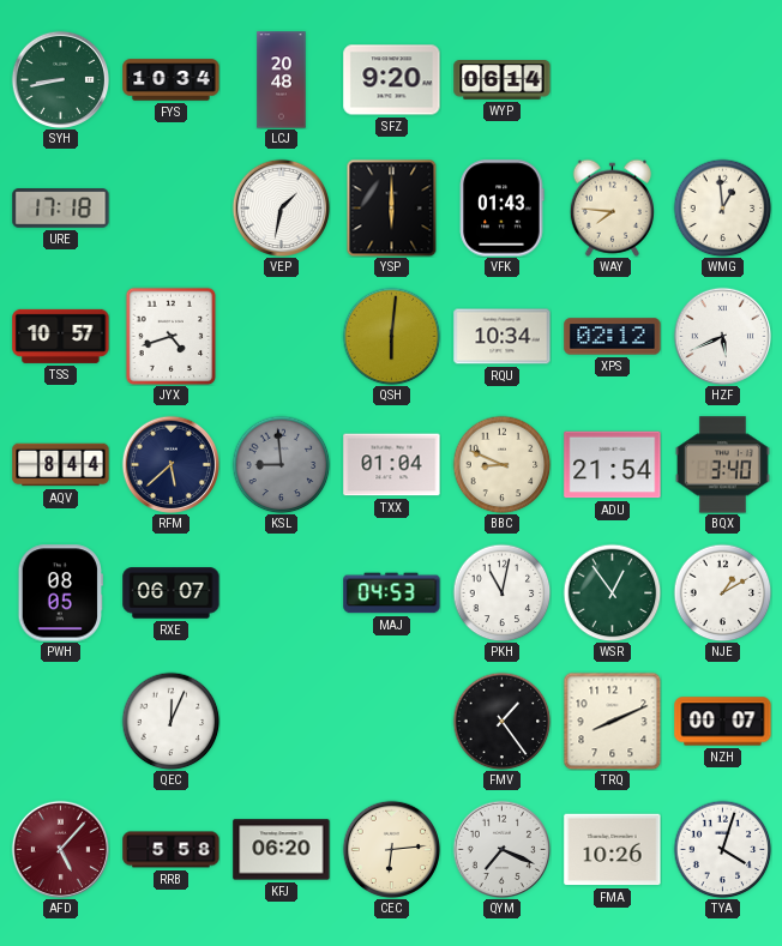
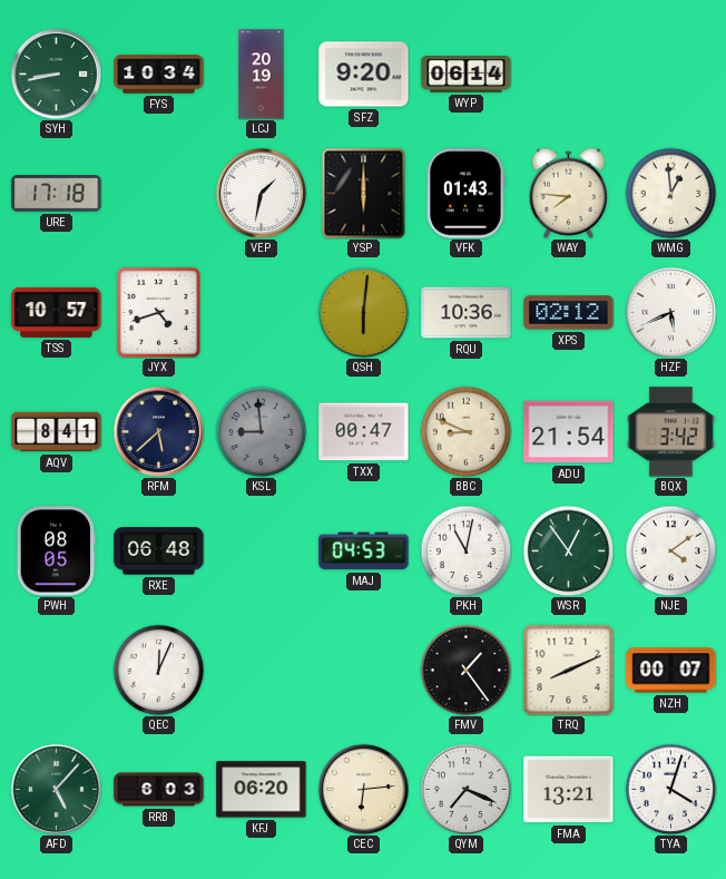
LCJ: 20:48 -> 20:19
RQU: 10:34 -> 10:36
AQV: 8:44 -> 8:41
TXX: 01:04 -> 00:47
BQX: 3:40 -> 3:42
RXE: 06:07 -> 06:48
NJE: 1:10 -> 4:09
AFD dial: burgundy -> green
RRB: 5:58 -> 6:03
FMA: 10:26 -> 13:21
